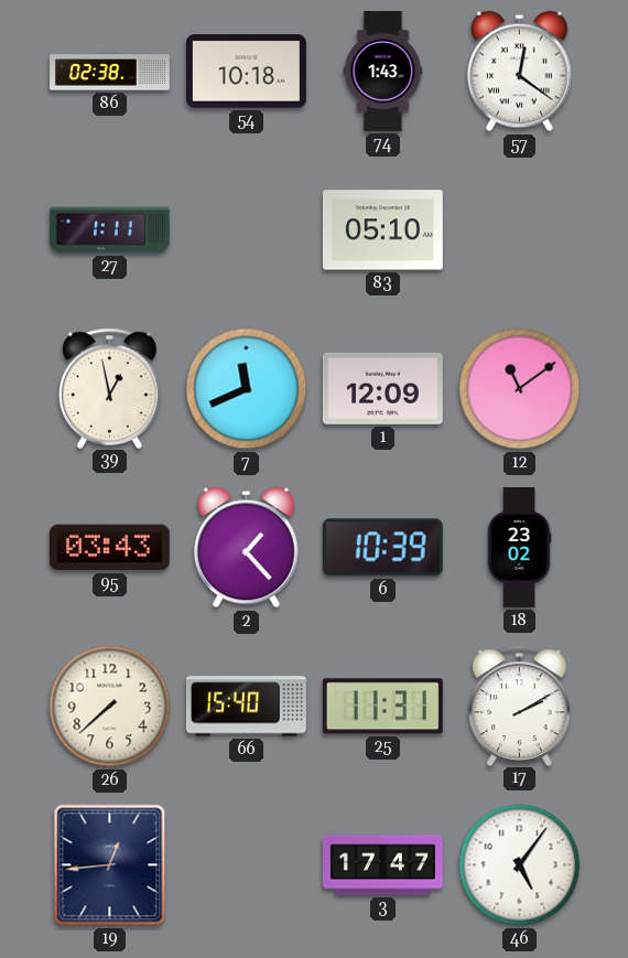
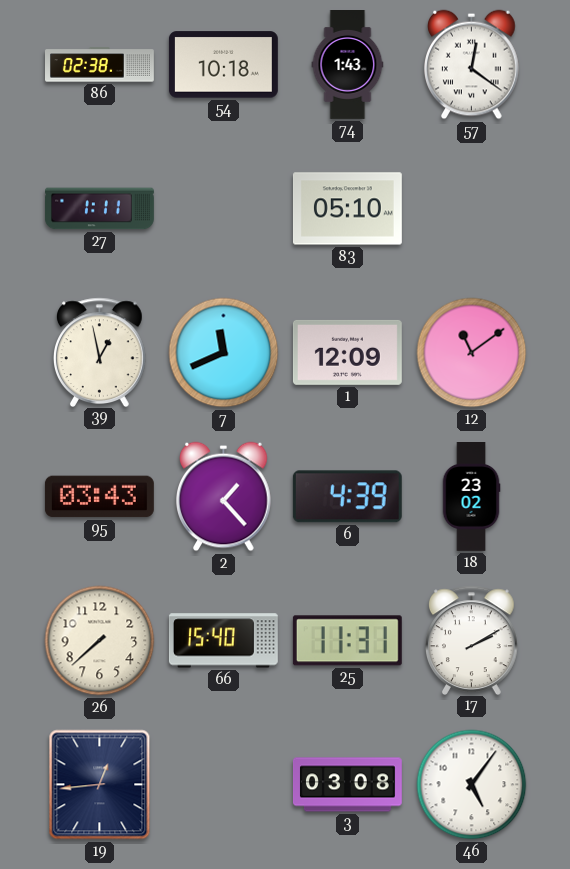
6: 10:39 -> 4:39
3: 17:47 -> 03:08
